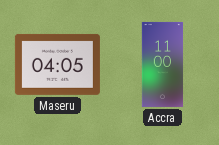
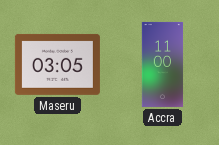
Maseru: 04:05 -> 03:05
